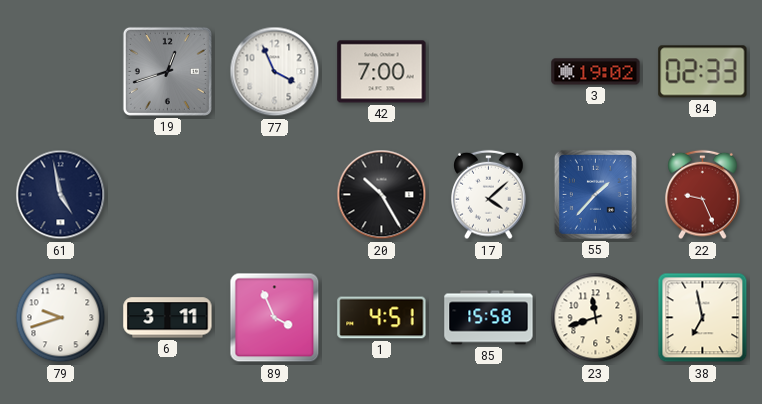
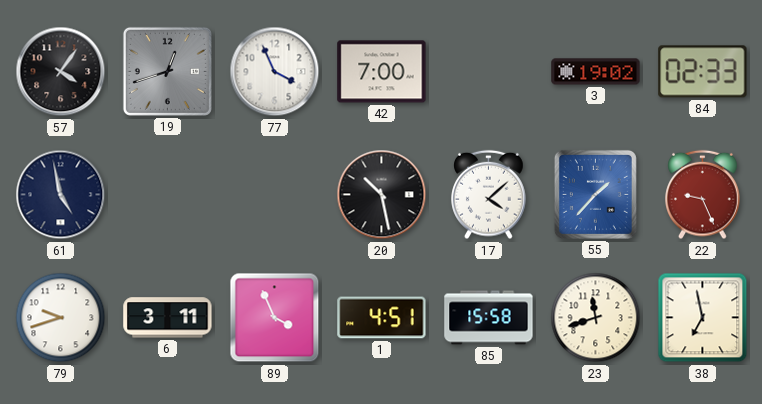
57: none -> 4:06
20: 10:25 -> 10:28
